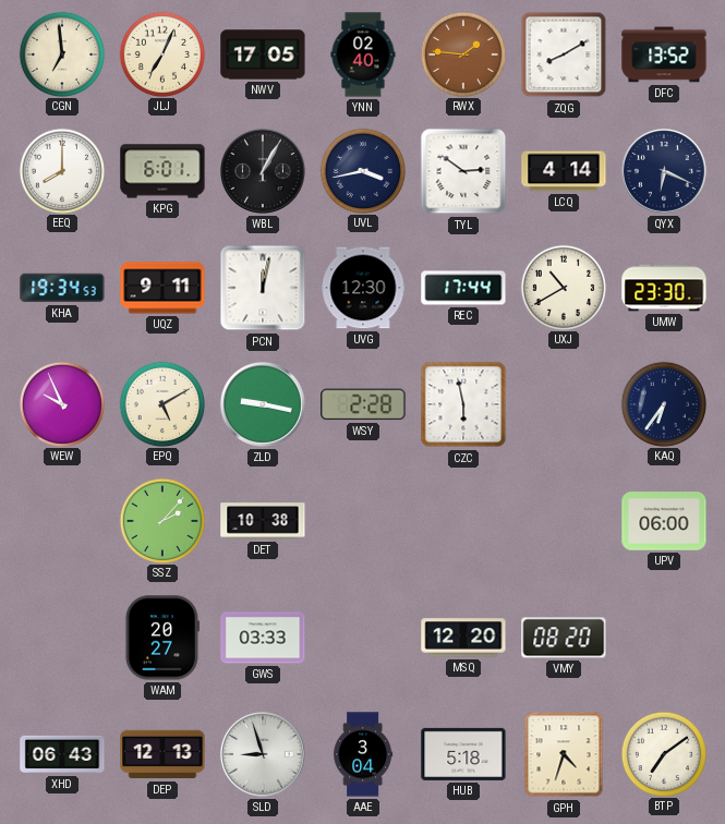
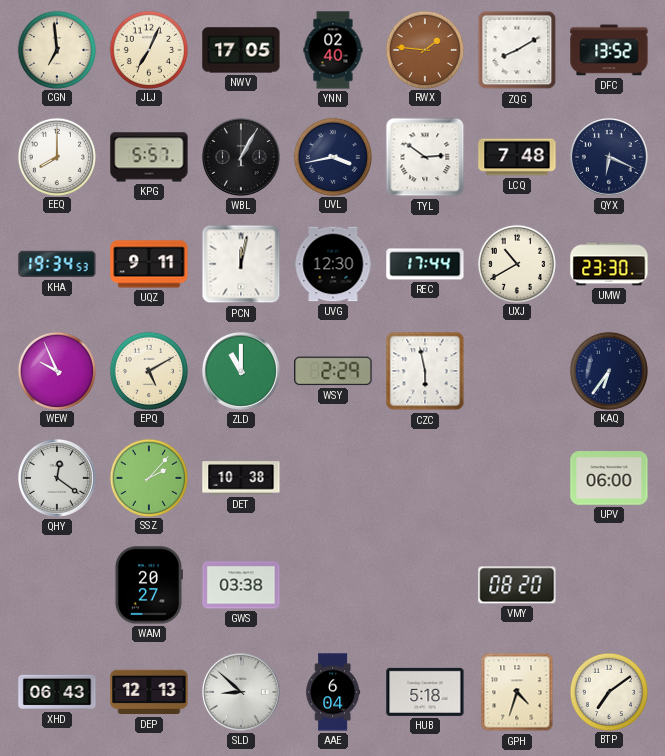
KPG: 6:01 -> 5:57
LCQ: 4:14 -> 7:48
ZLD: 9:17 -> 11:00
WSY: 2:28 -> 2:29
QHY: none -> 12:21
GWS: 03:33 -> 03:38
MSQ: 12:20 -> none
SLD: 8:57 -> 8:52
AAE: 3:04 -> 6:04
